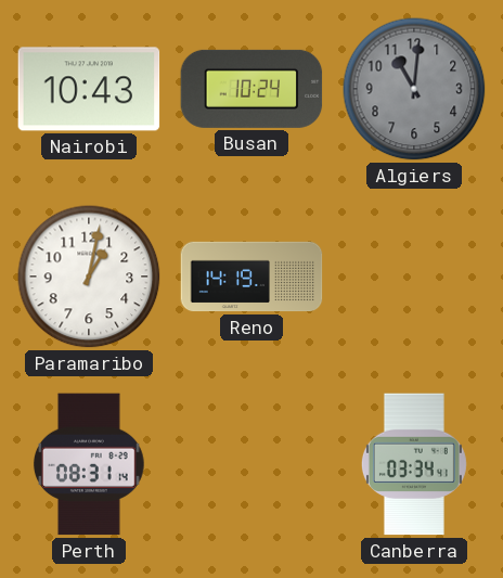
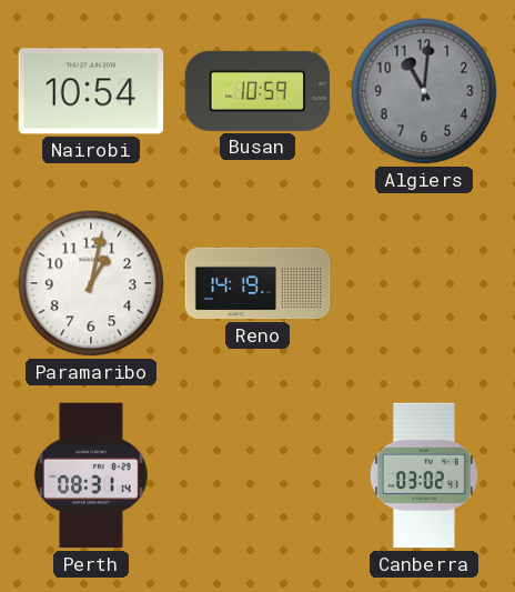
Nairobi: 10:43 -> 10:54
Busan: 10:24 -> 10:59
Canberra: 03:34 -> 03:02
